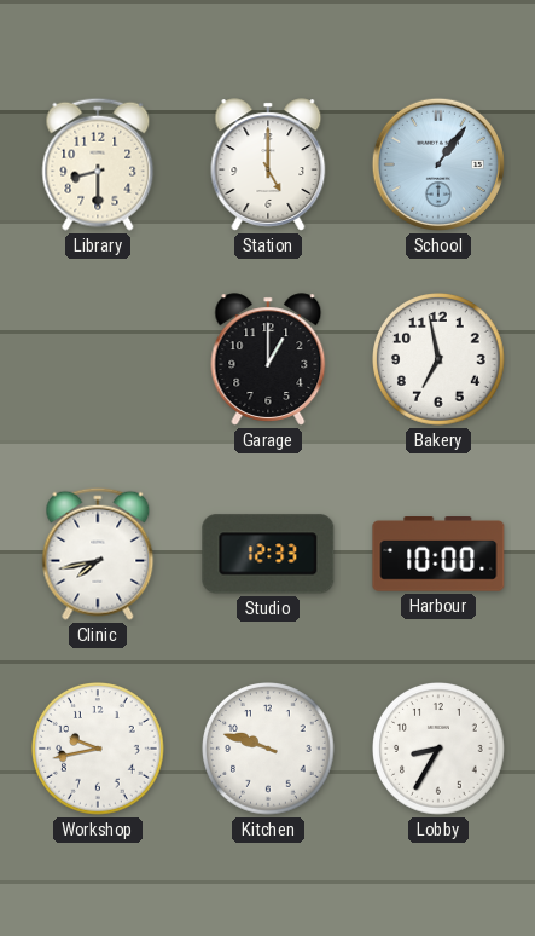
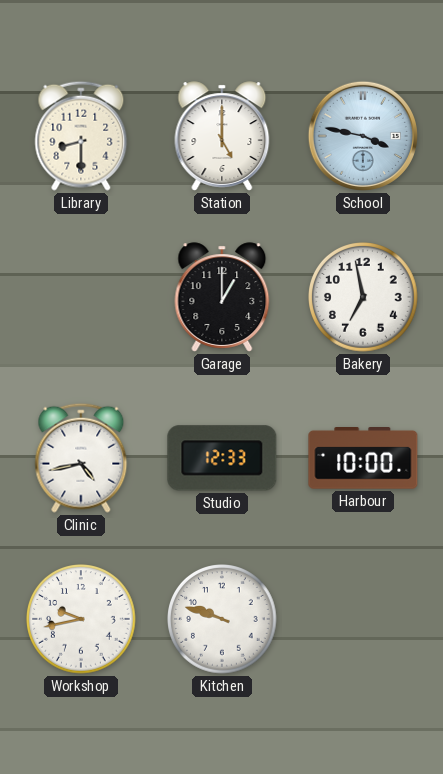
School: 1:06 -> 3:47
Clinic: 7:43 -> 4:43
Lobby: 8:35 -> none
